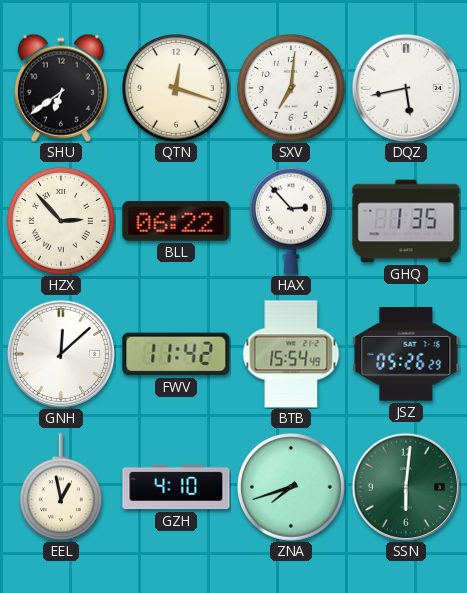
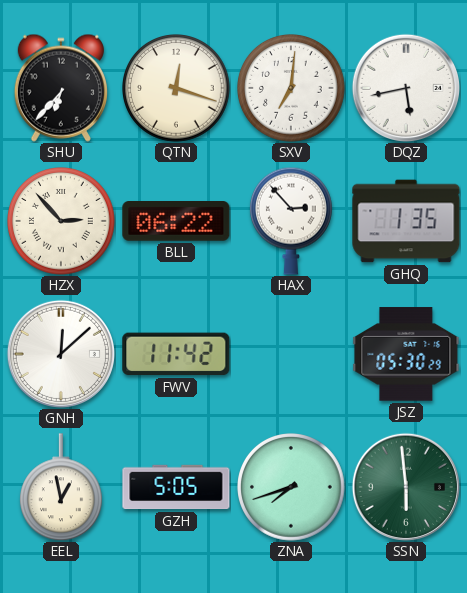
SHU: 6:39 -> 6:37
BTB: 15:54 -> none
JSZ: 05:26 -> 05:30
GZH: 4:10 -> 5:05
SSN: 6:01 -> 5:59
